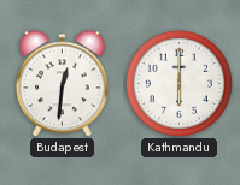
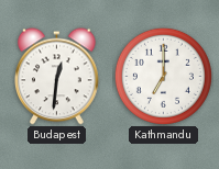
Kathmandu: 6:00 -> 7:00
